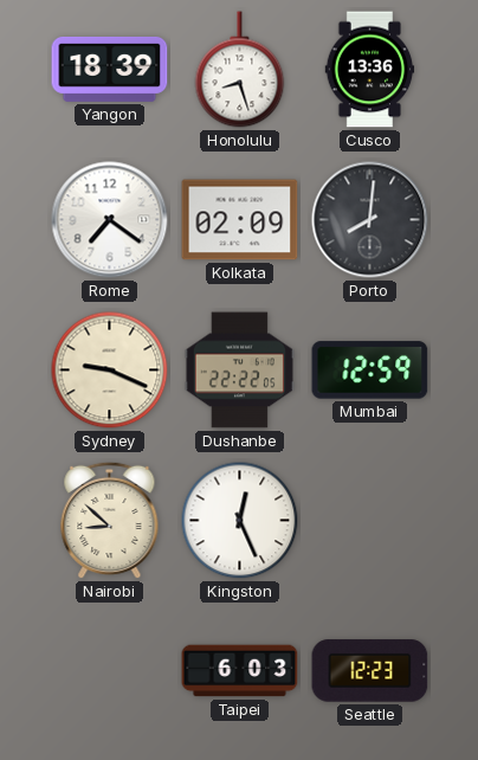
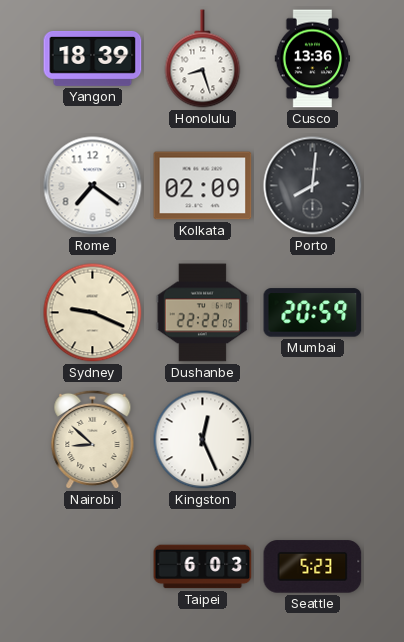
Mumbai: 12:59 -> 20:59
Seattle: 12:23 -> 5:23
